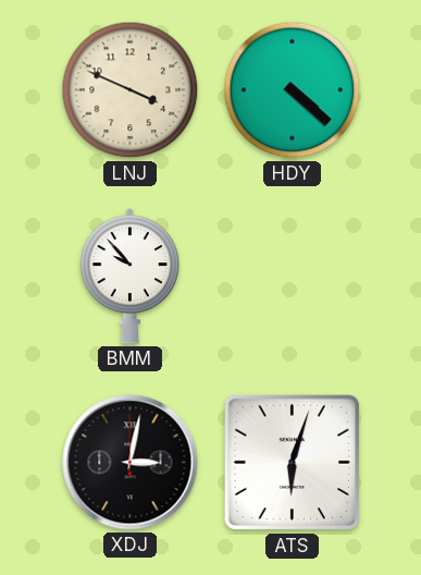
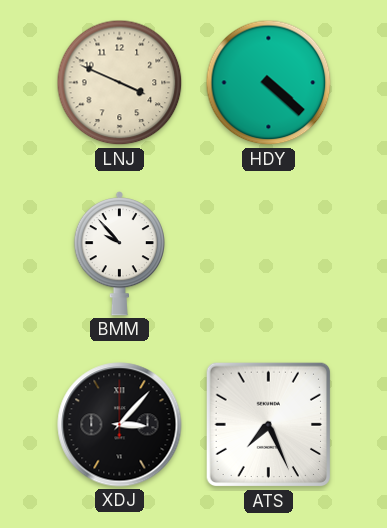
XDJ: 3:02 -> 3:07
ATS: 6:03 -> 7:26
